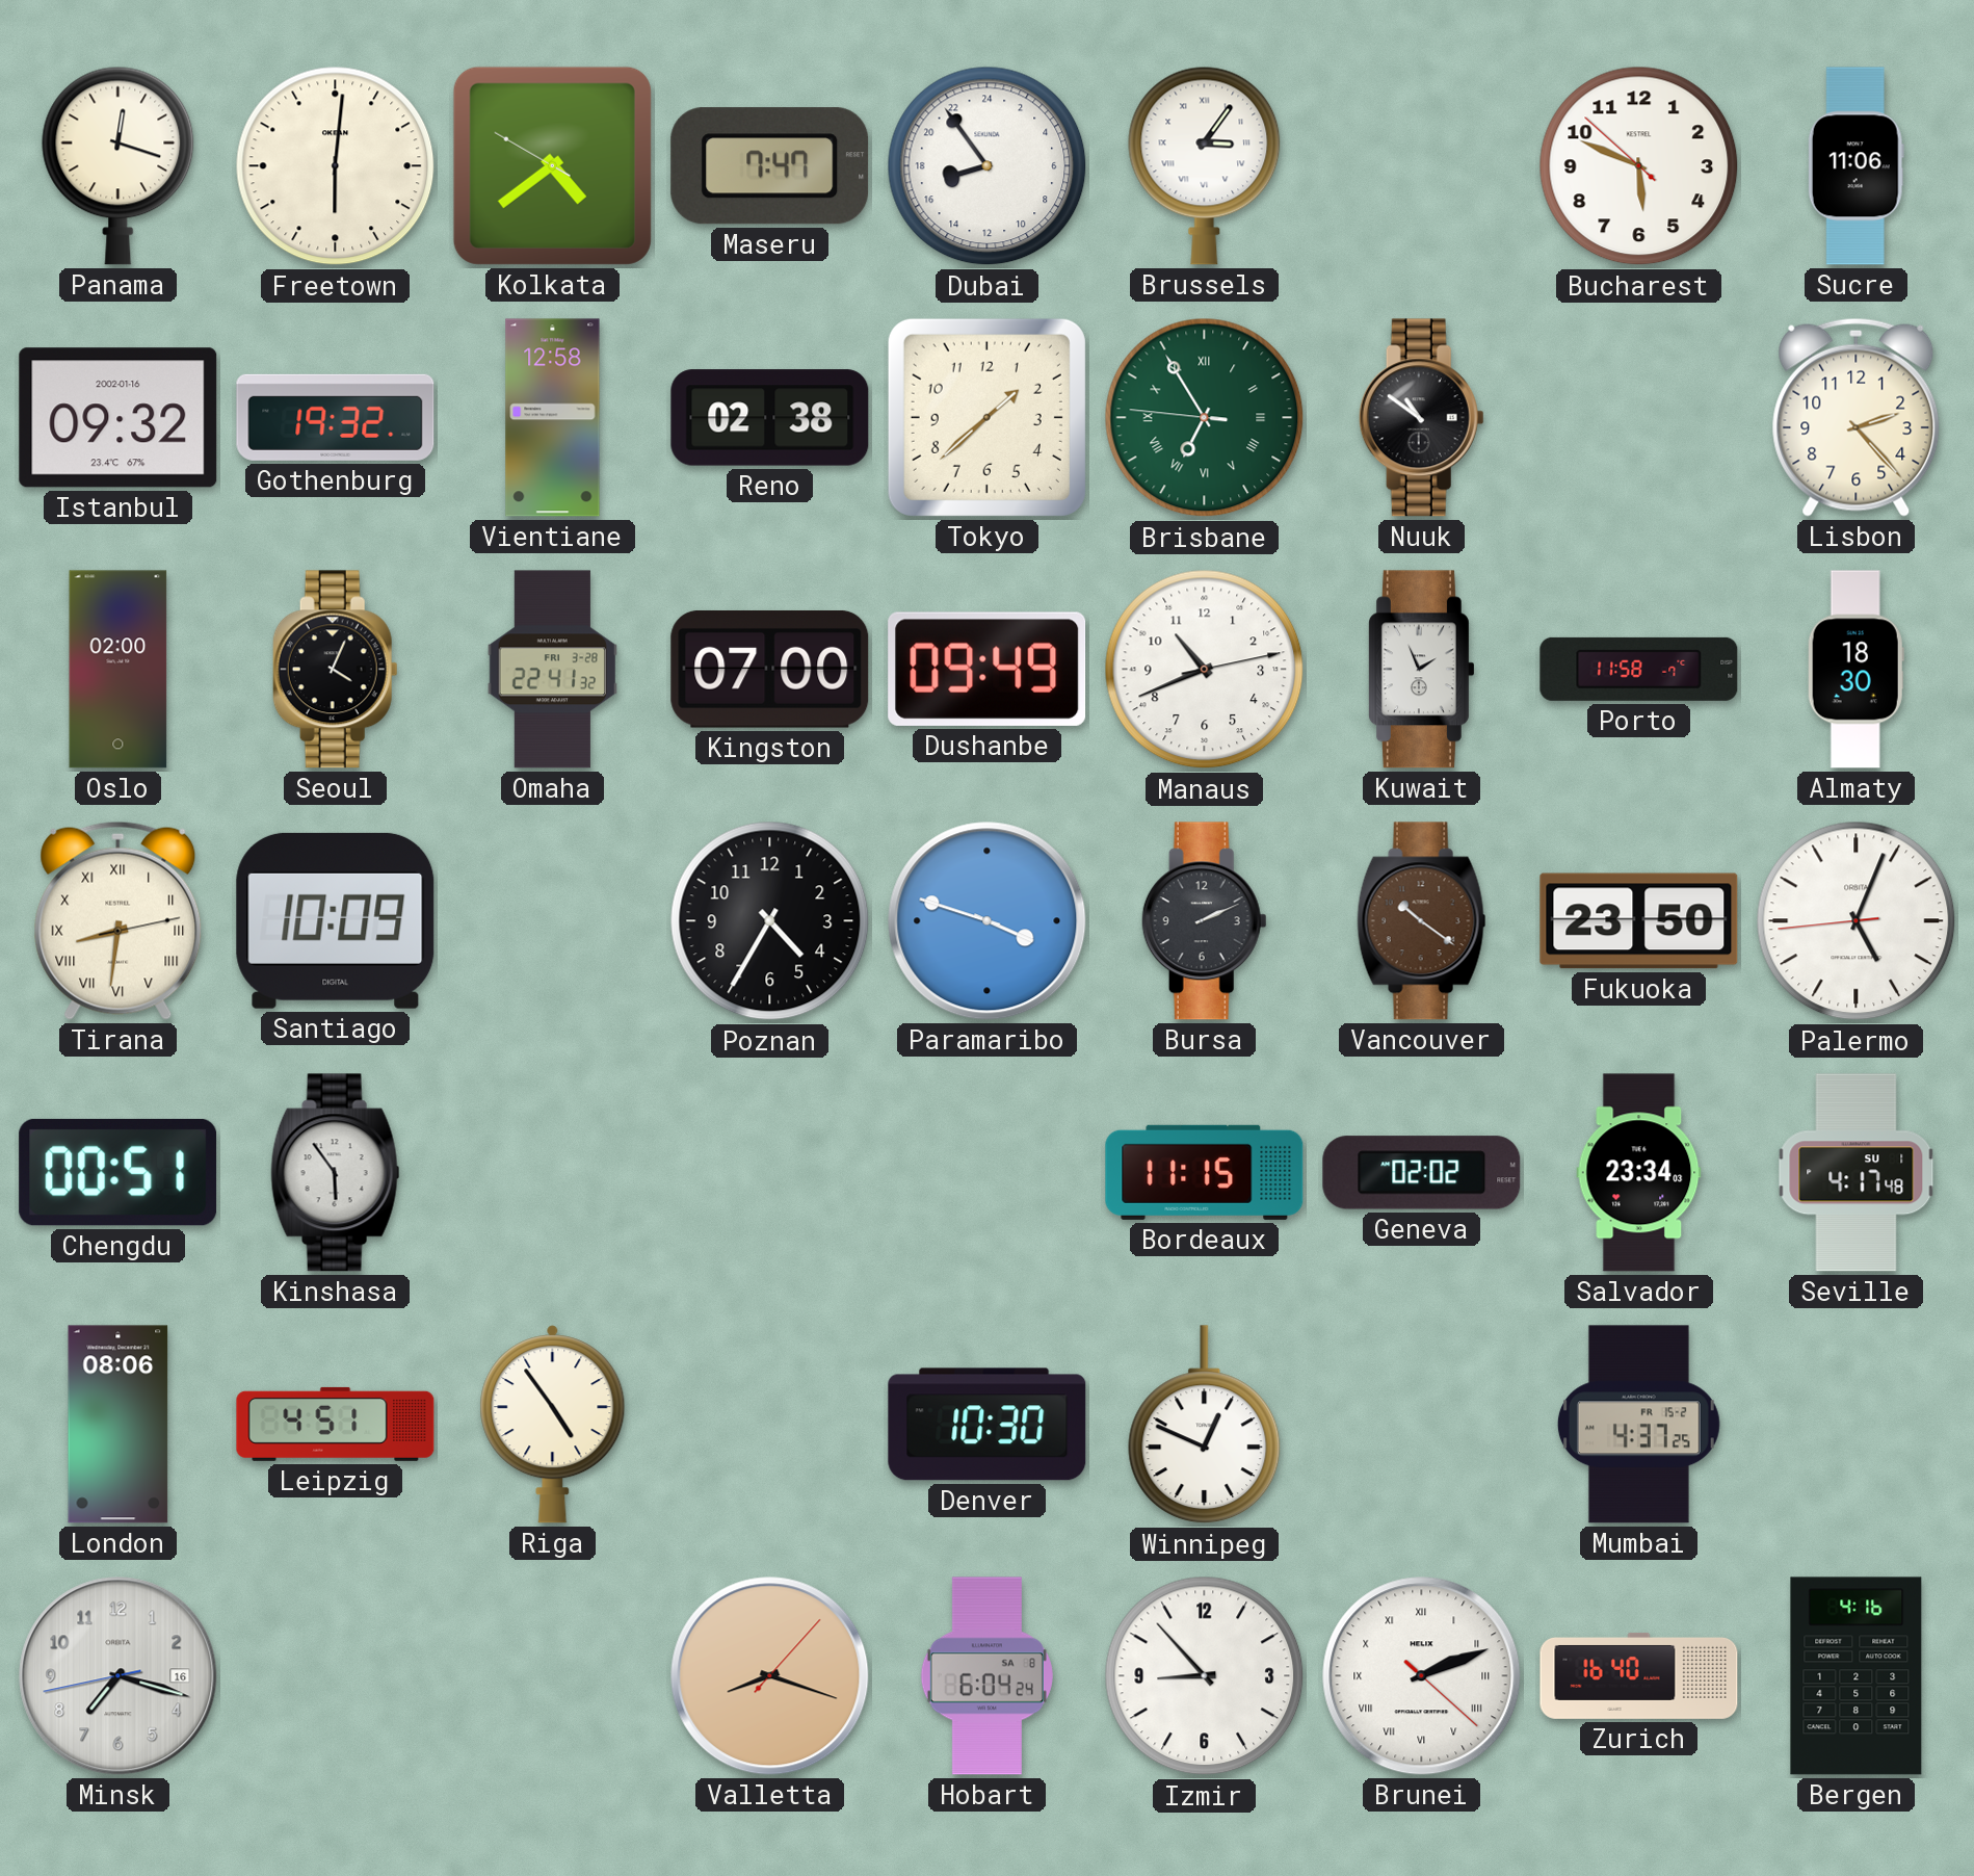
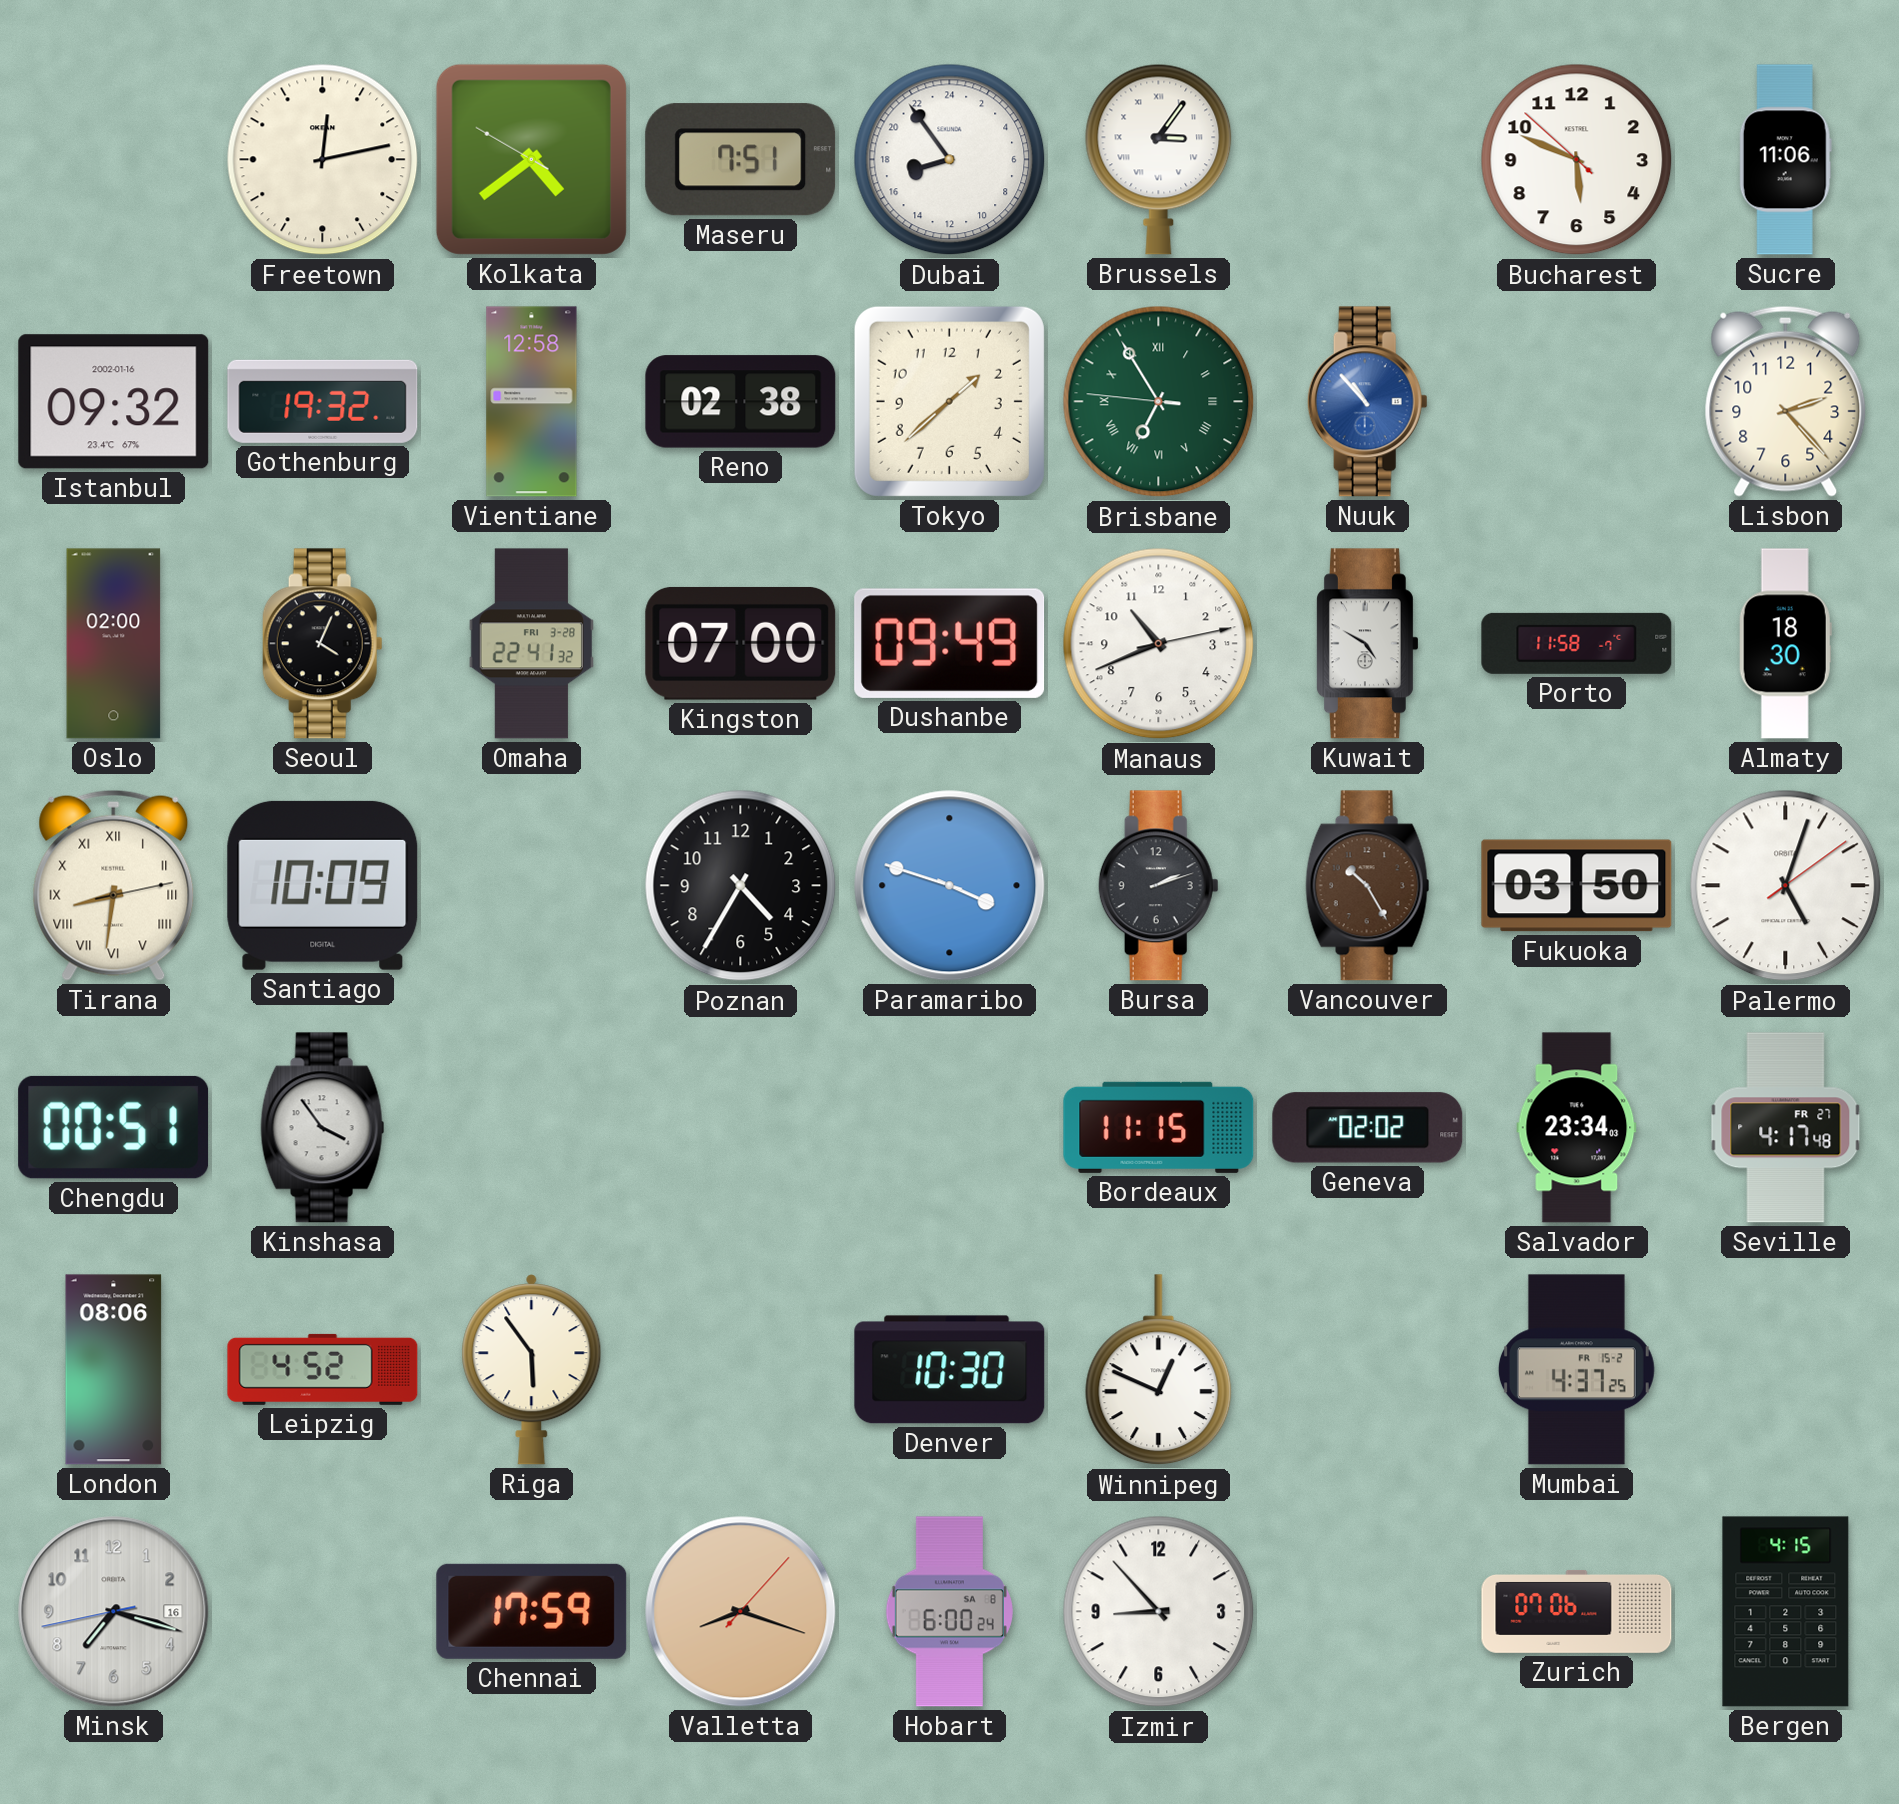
Panama: 12:18 -> none
Freetown: 6:01 -> 12:13
Maseru: 7:47 -> 7:51
Nuuk: 10:51 -> 10:53
Nuuk dial: black -> blue
Kuwait: 1:56 -> 4:50
Bursa: 2:11 -> 2:12
Vancouver: 10:21 -> 10:25
Fukuoka: 23:50 -> 03:50
Palermo: 5:03:44 -> 5:03:09
Kinshasa: 5:54 -> 3:54
Seville date: SU 1 -> FR 27
Leipzig: 4:51 -> 4:52
Riga: 4:54 -> 5:54
Chennai: none -> 17:59
Hobart: 6:04 -> 6:00
Brunei: 2:11 -> none
Zurich: 16:40 -> 07:06
Bergen: 4:16 -> 4:15
